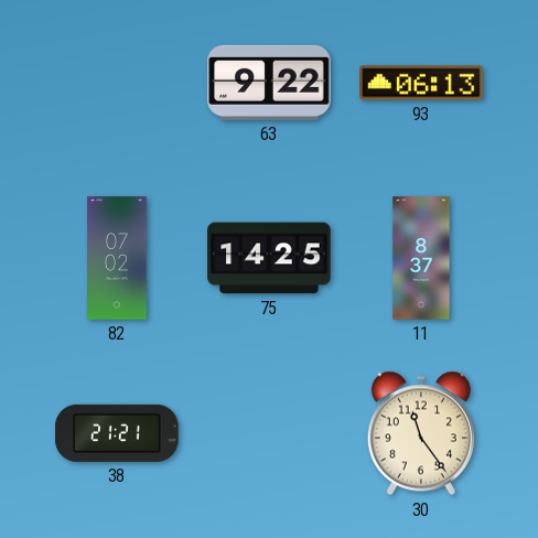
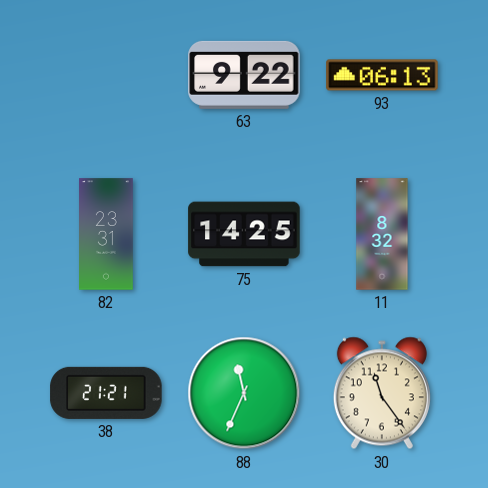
82: 07:02 -> 23:31
11: 8:37 -> 8:32
88: none -> 11:34
